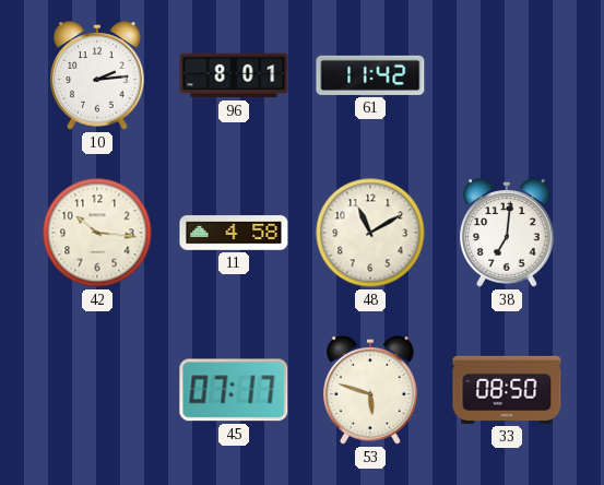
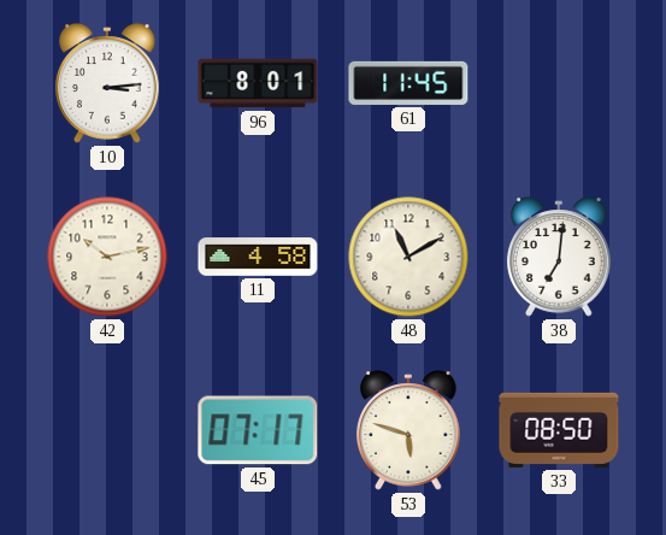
10: 2:14 -> 3:14
61: 11:42 -> 11:45
42: 10:16 -> 10:13
